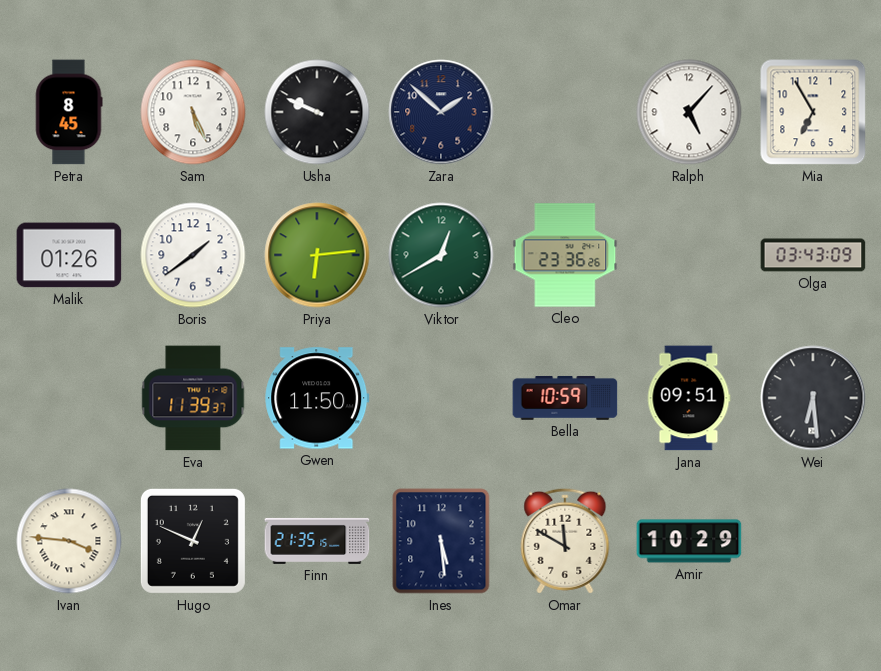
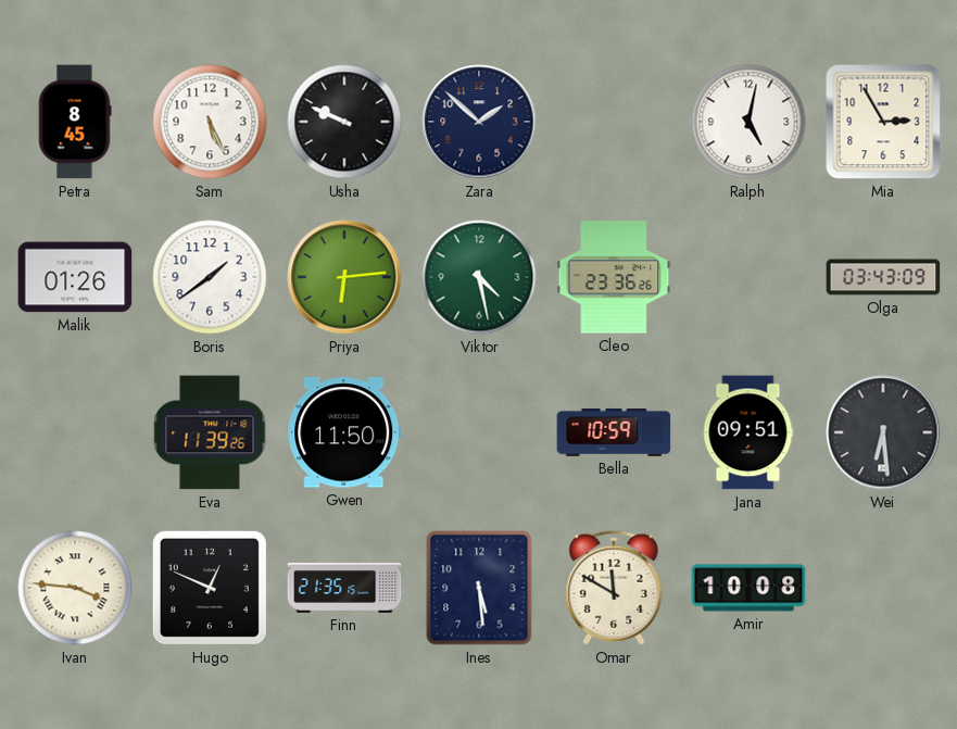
Ralph: 5:07 -> 5:02
Mia: 6:55 -> 2:55
Viktor: 12:40 -> 4:28
Eva: 11:39:37 -> 11:39:26
Amir: 10:29 -> 10:08
